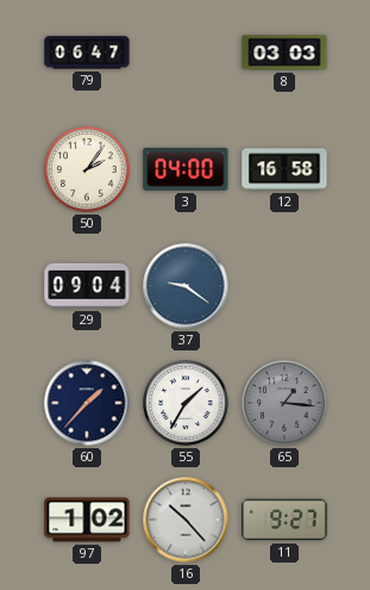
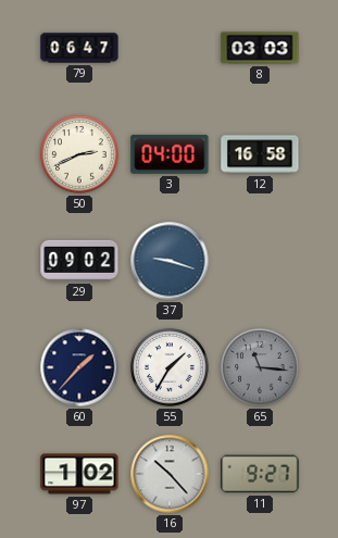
50: 2:06 -> 2:41
29: 09:04 -> 09:02
37: 9:21 -> 9:18
65: 1:16 -> 11:16
